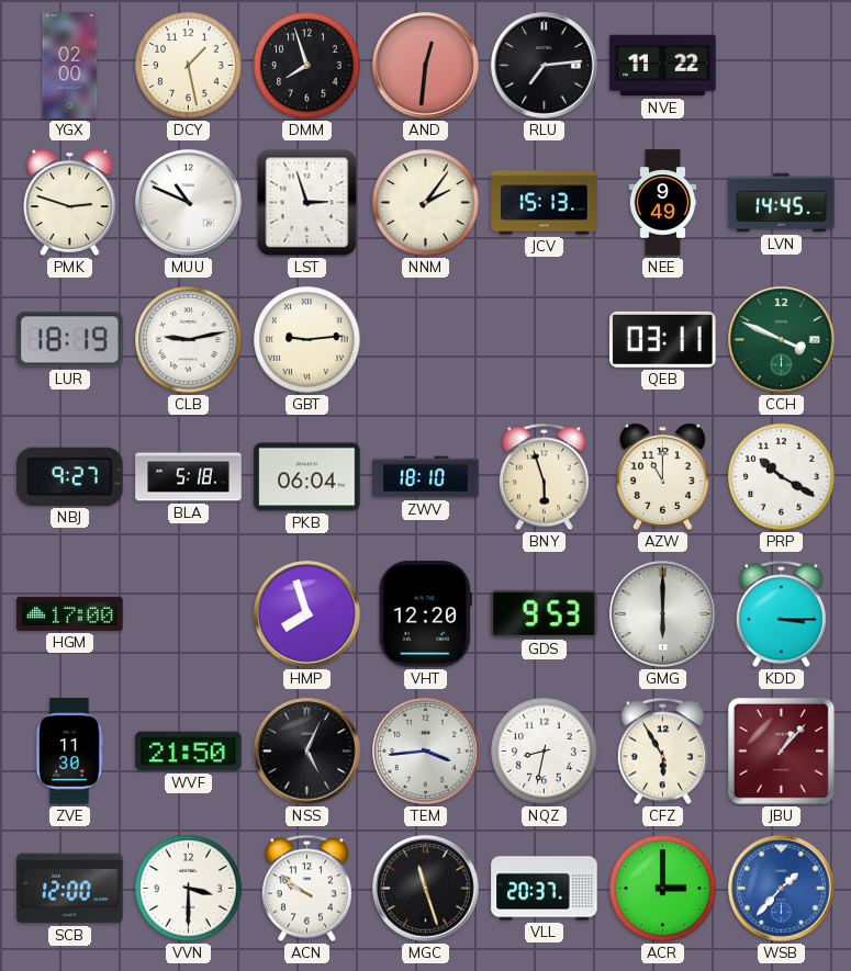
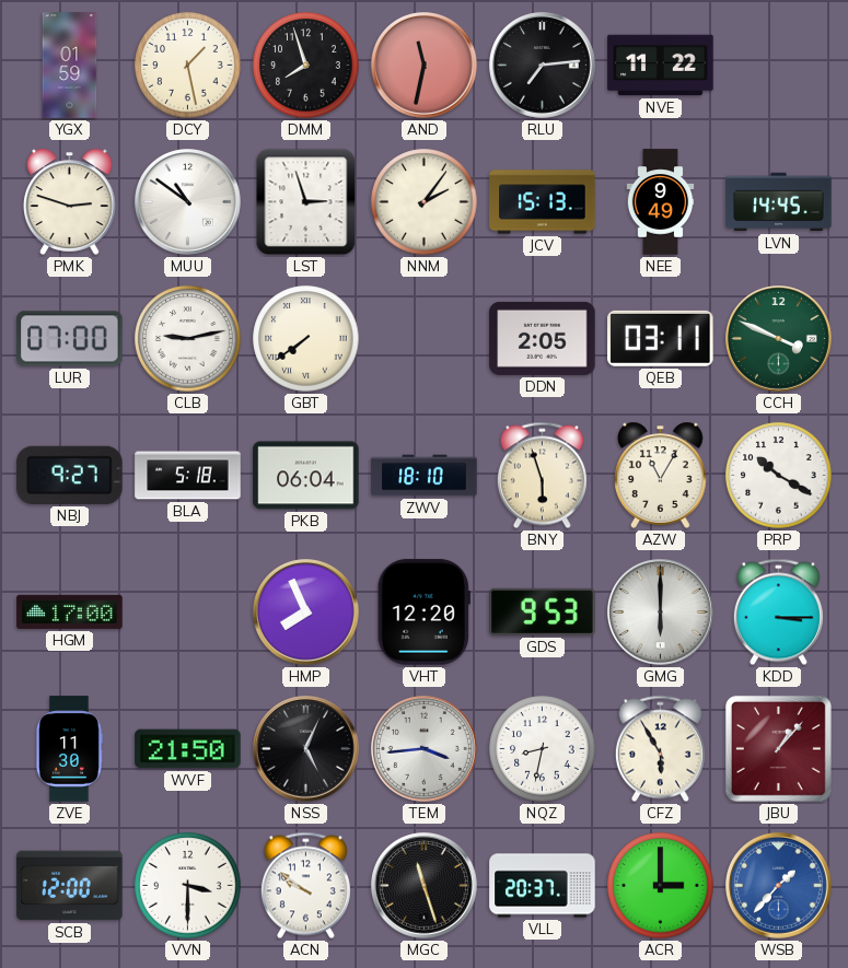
YGX: 02:00 -> 01:59
AND: 12:31 -> 11:32
MUU: 10:49 -> 10:51
LUR: 18:19 -> 07:00
GBT: 9:14 -> 7:39
DDN: none -> 2:05
AZW: 11:00 -> 11:05
HMP: 7:57 -> 7:56
